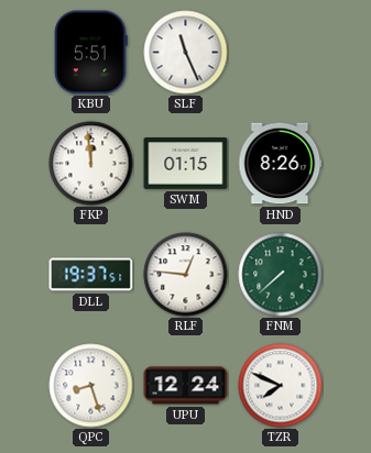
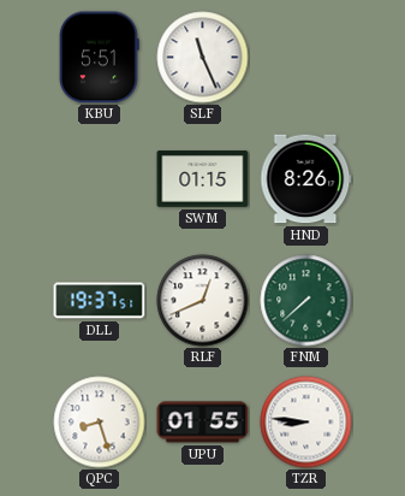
FKP: 11:59 -> none
RLF: 12:46 -> 12:41
UPU: 12:24 -> 01:55
TZR: 7:49 -> 8:46
